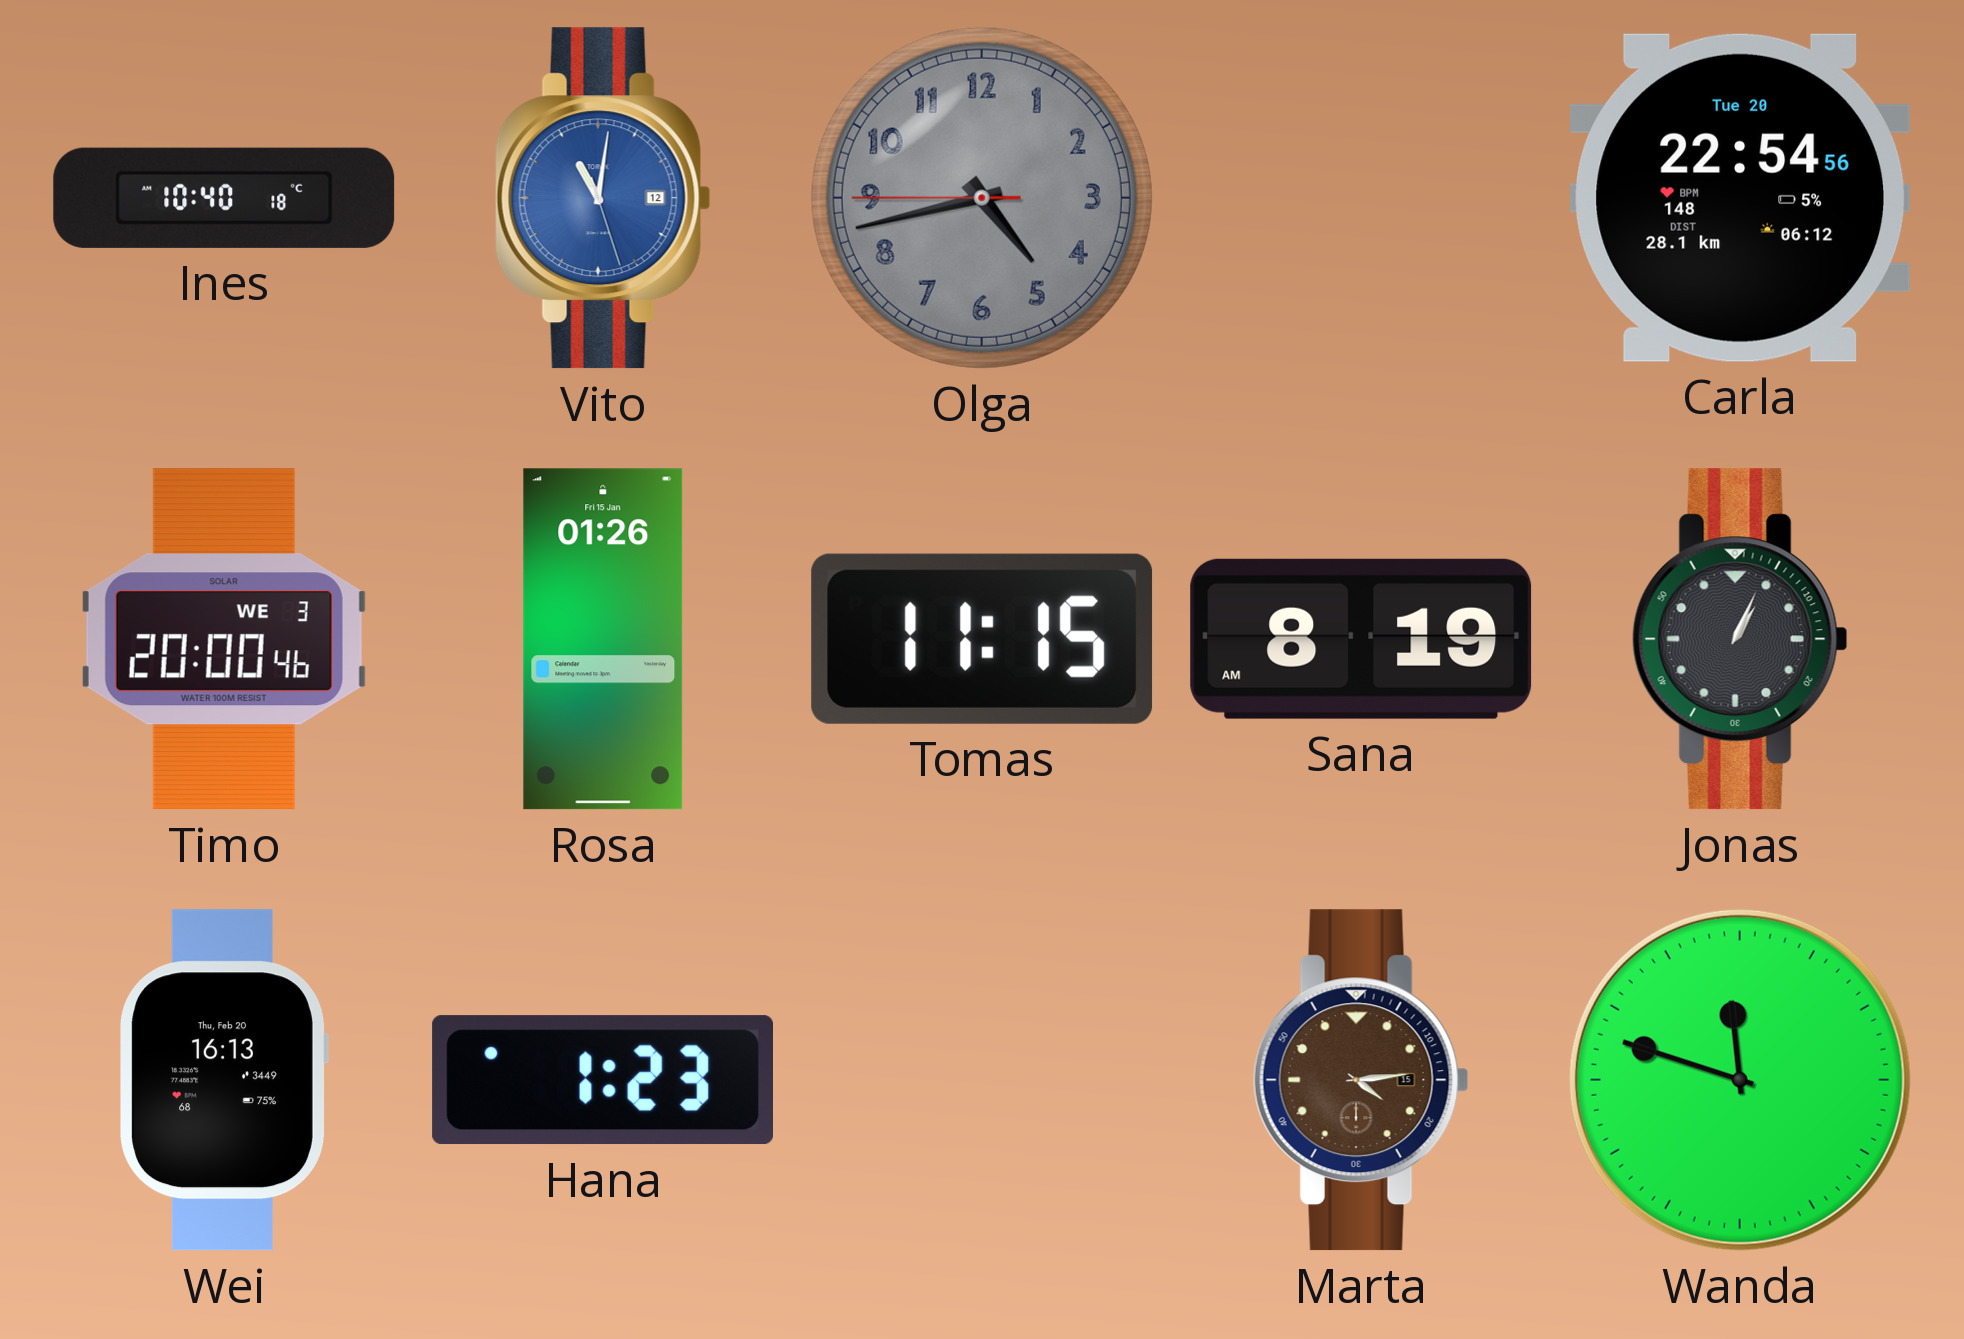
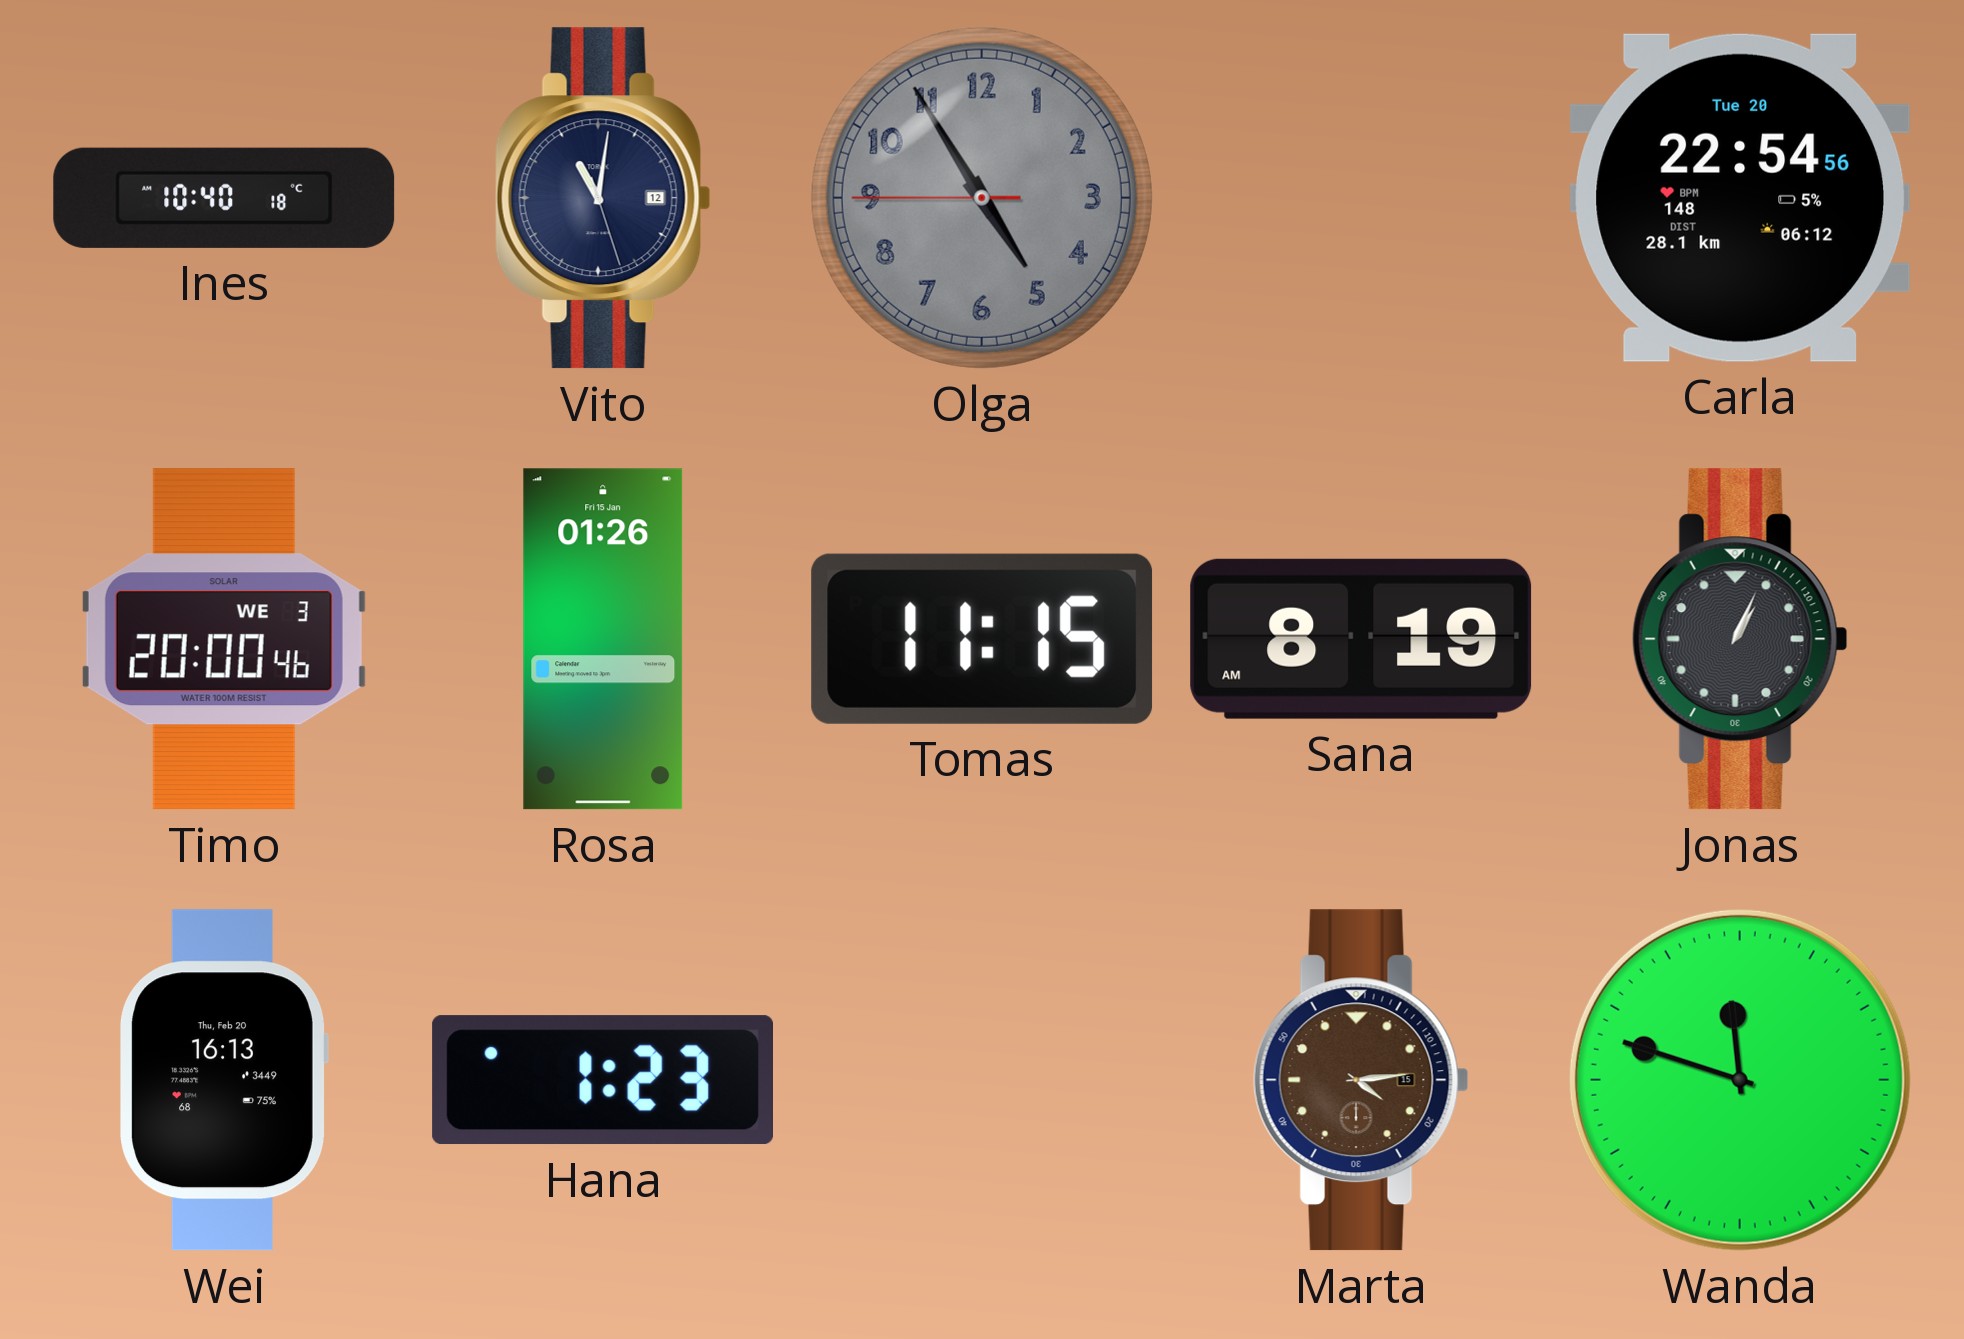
Vito dial: blue -> navy
Olga: 4:42 -> 4:54
